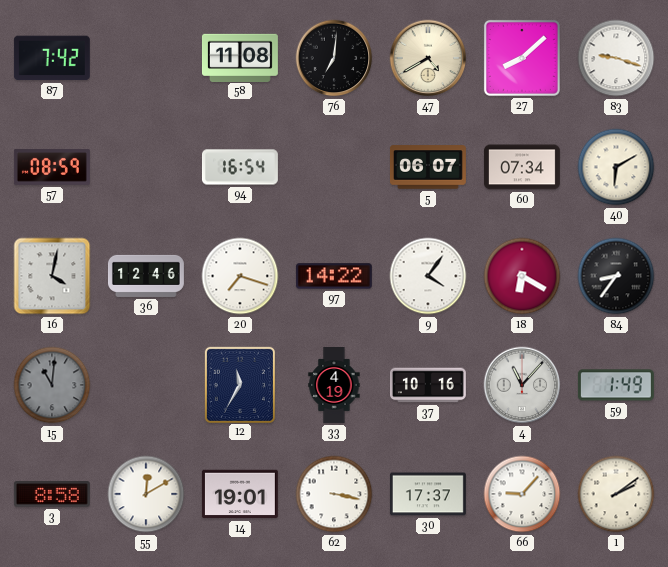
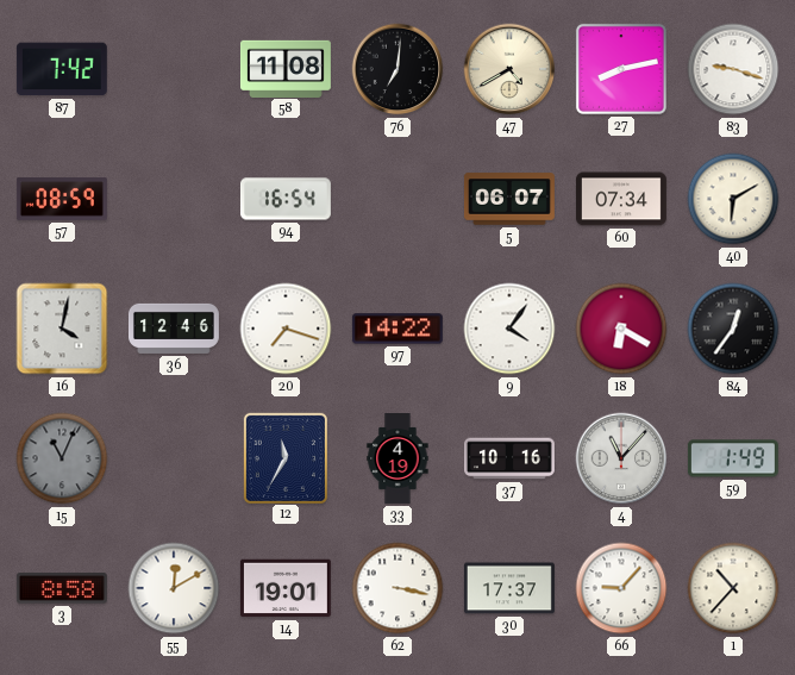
27: 8:08 -> 8:13
84: 8:36 -> 12:36
15: 11:01 -> 11:04
1: 2:09 -> 10:37
